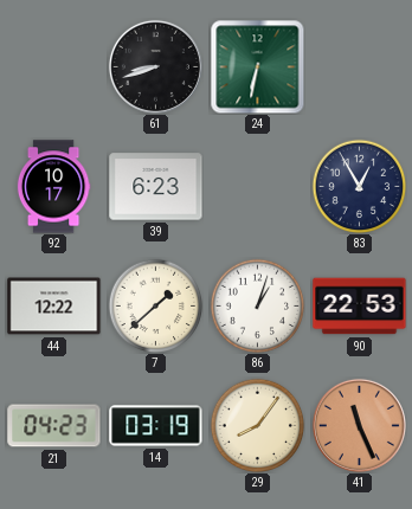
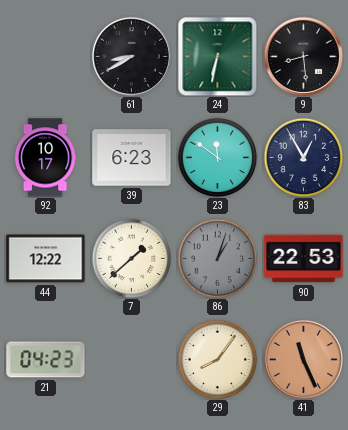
61: 8:42 -> 8:40
9: none -> 8:29
23: none -> 11:51
86 dial: white -> grey
14: 03:19 -> none
